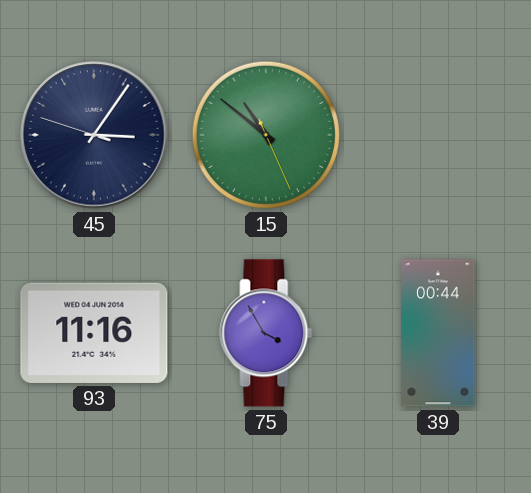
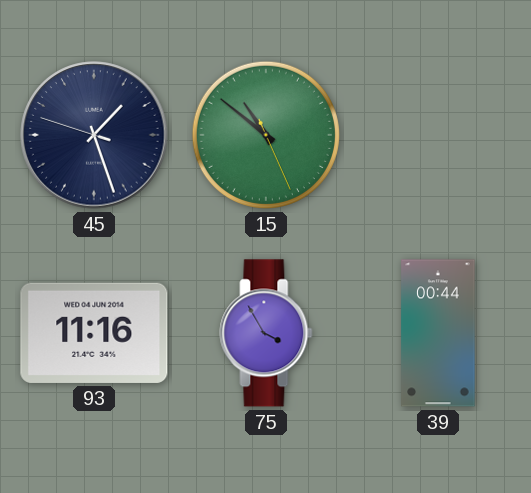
45: 3:05 -> 1:26
